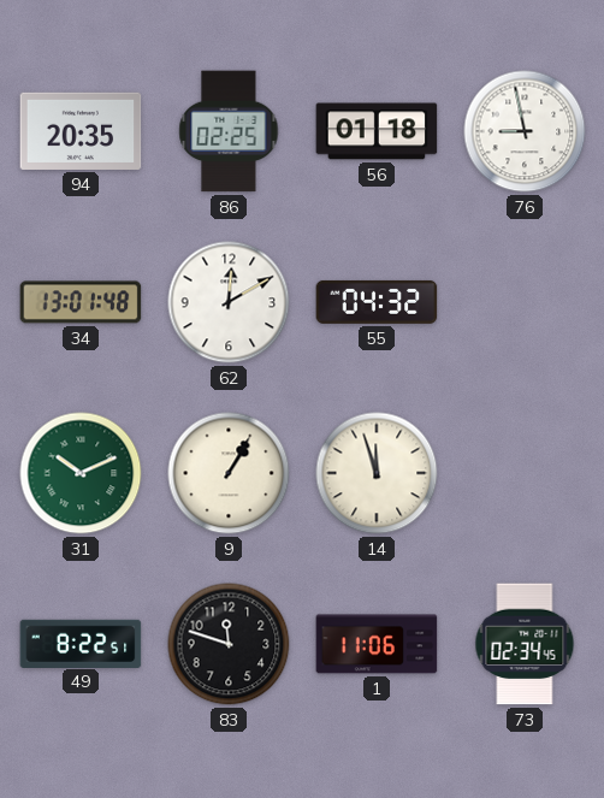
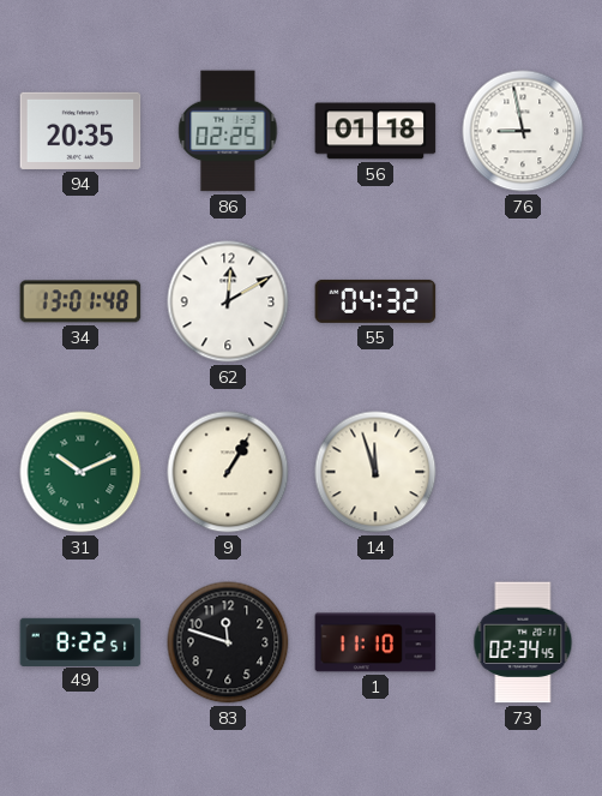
1: 11:06 -> 11:10
